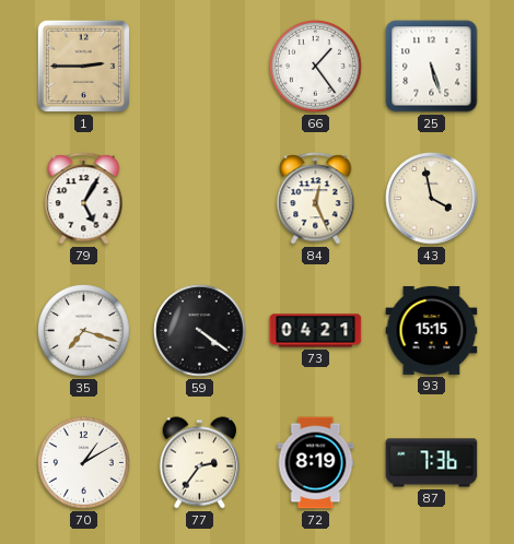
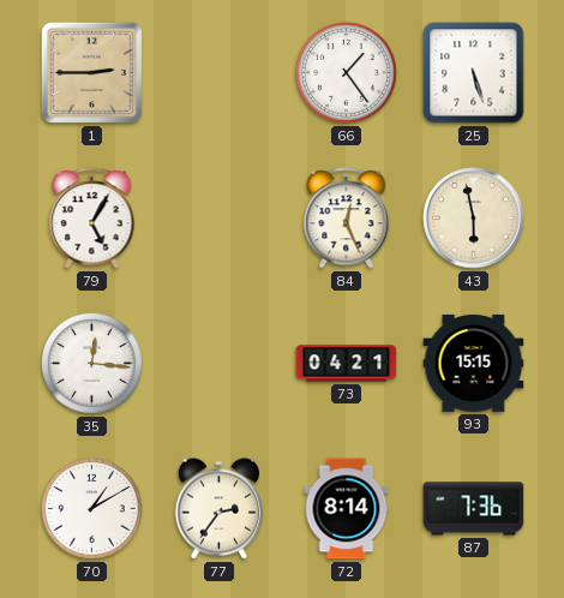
43: 3:58 -> 5:58
35: 7:18 -> 12:16
59: 4:21 -> none
72: 8:19 -> 8:14
